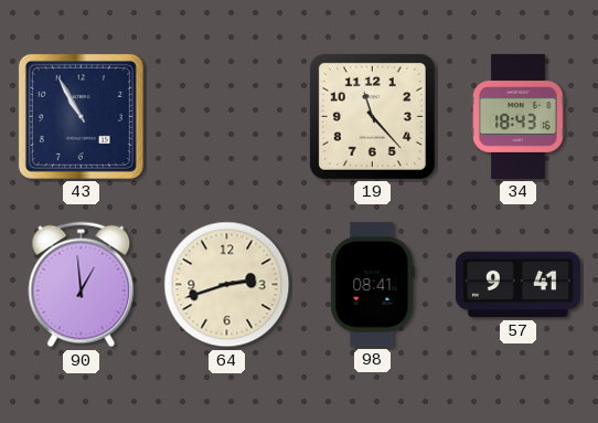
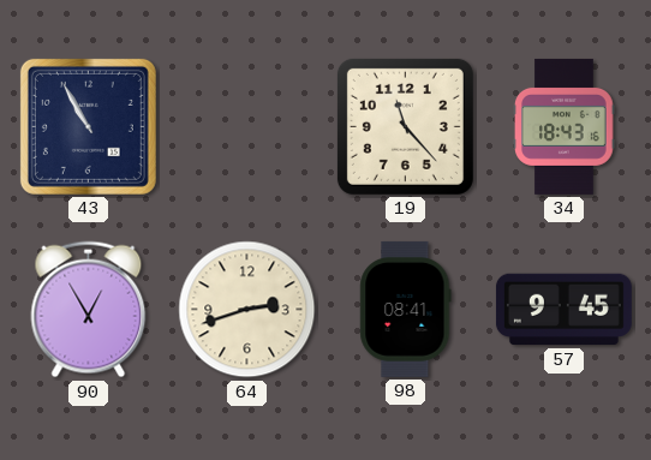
90: 12:59 -> 12:55
57: 9:41 -> 9:45
